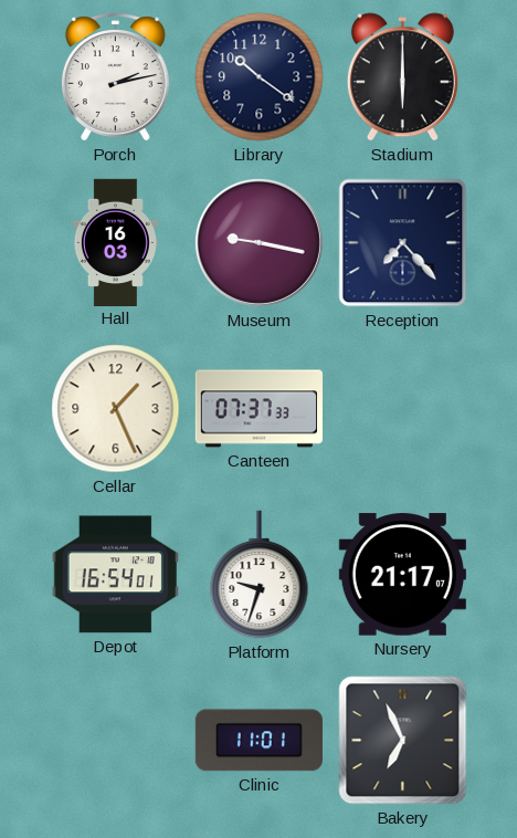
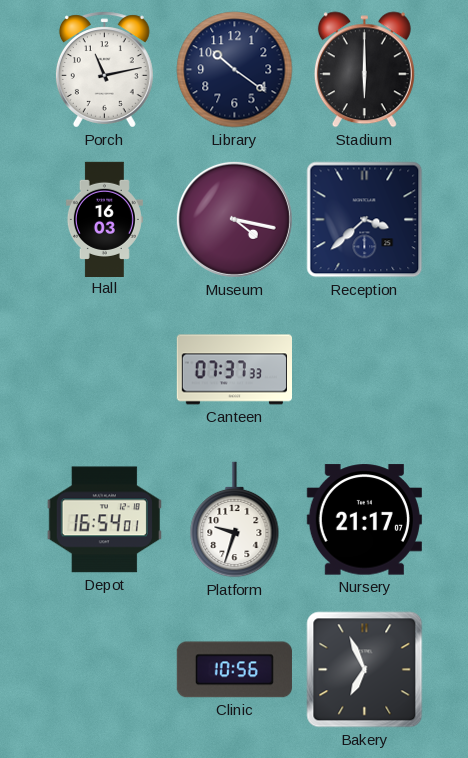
Porch: 2:13 -> 11:13
Museum: 9:17 -> 4:17
Reception: 7:23 -> 3:38
Cellar: 1:26 -> none
Clinic: 11:01 -> 10:56
